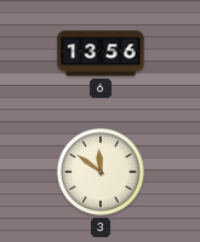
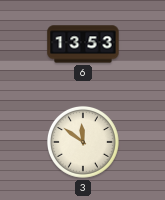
6: 13:56 -> 13:53
